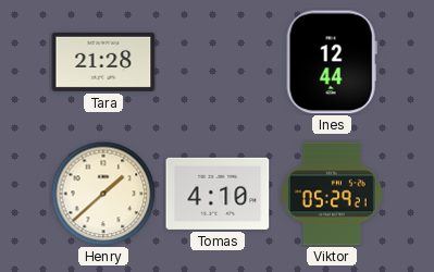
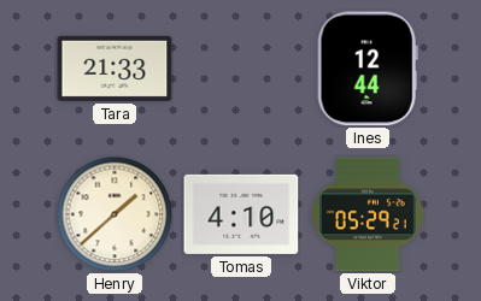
Tara: 21:28 -> 21:33
